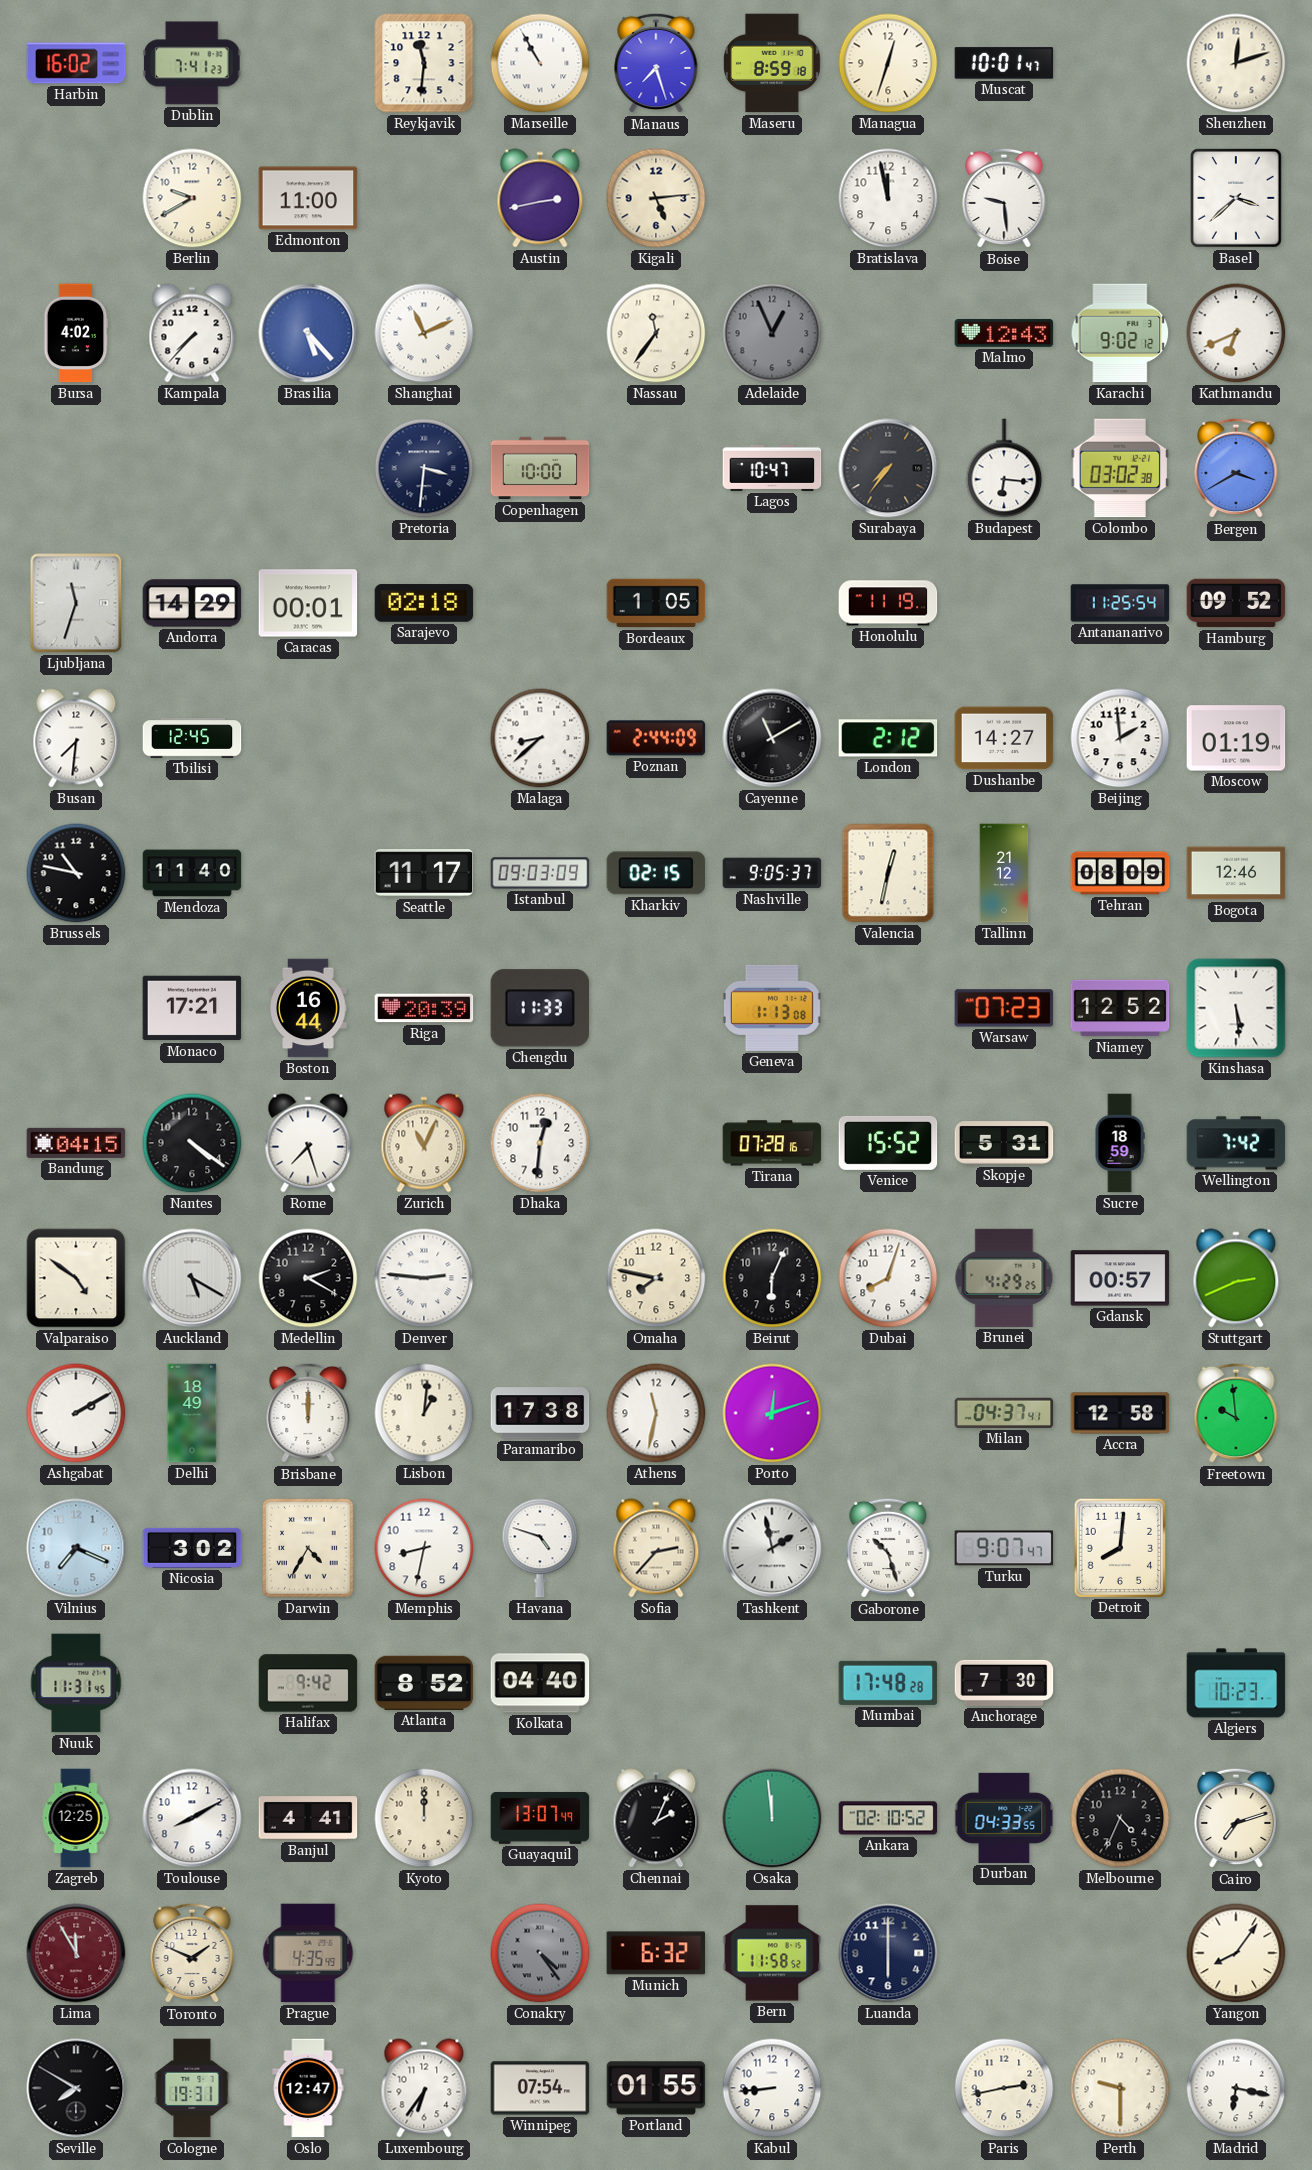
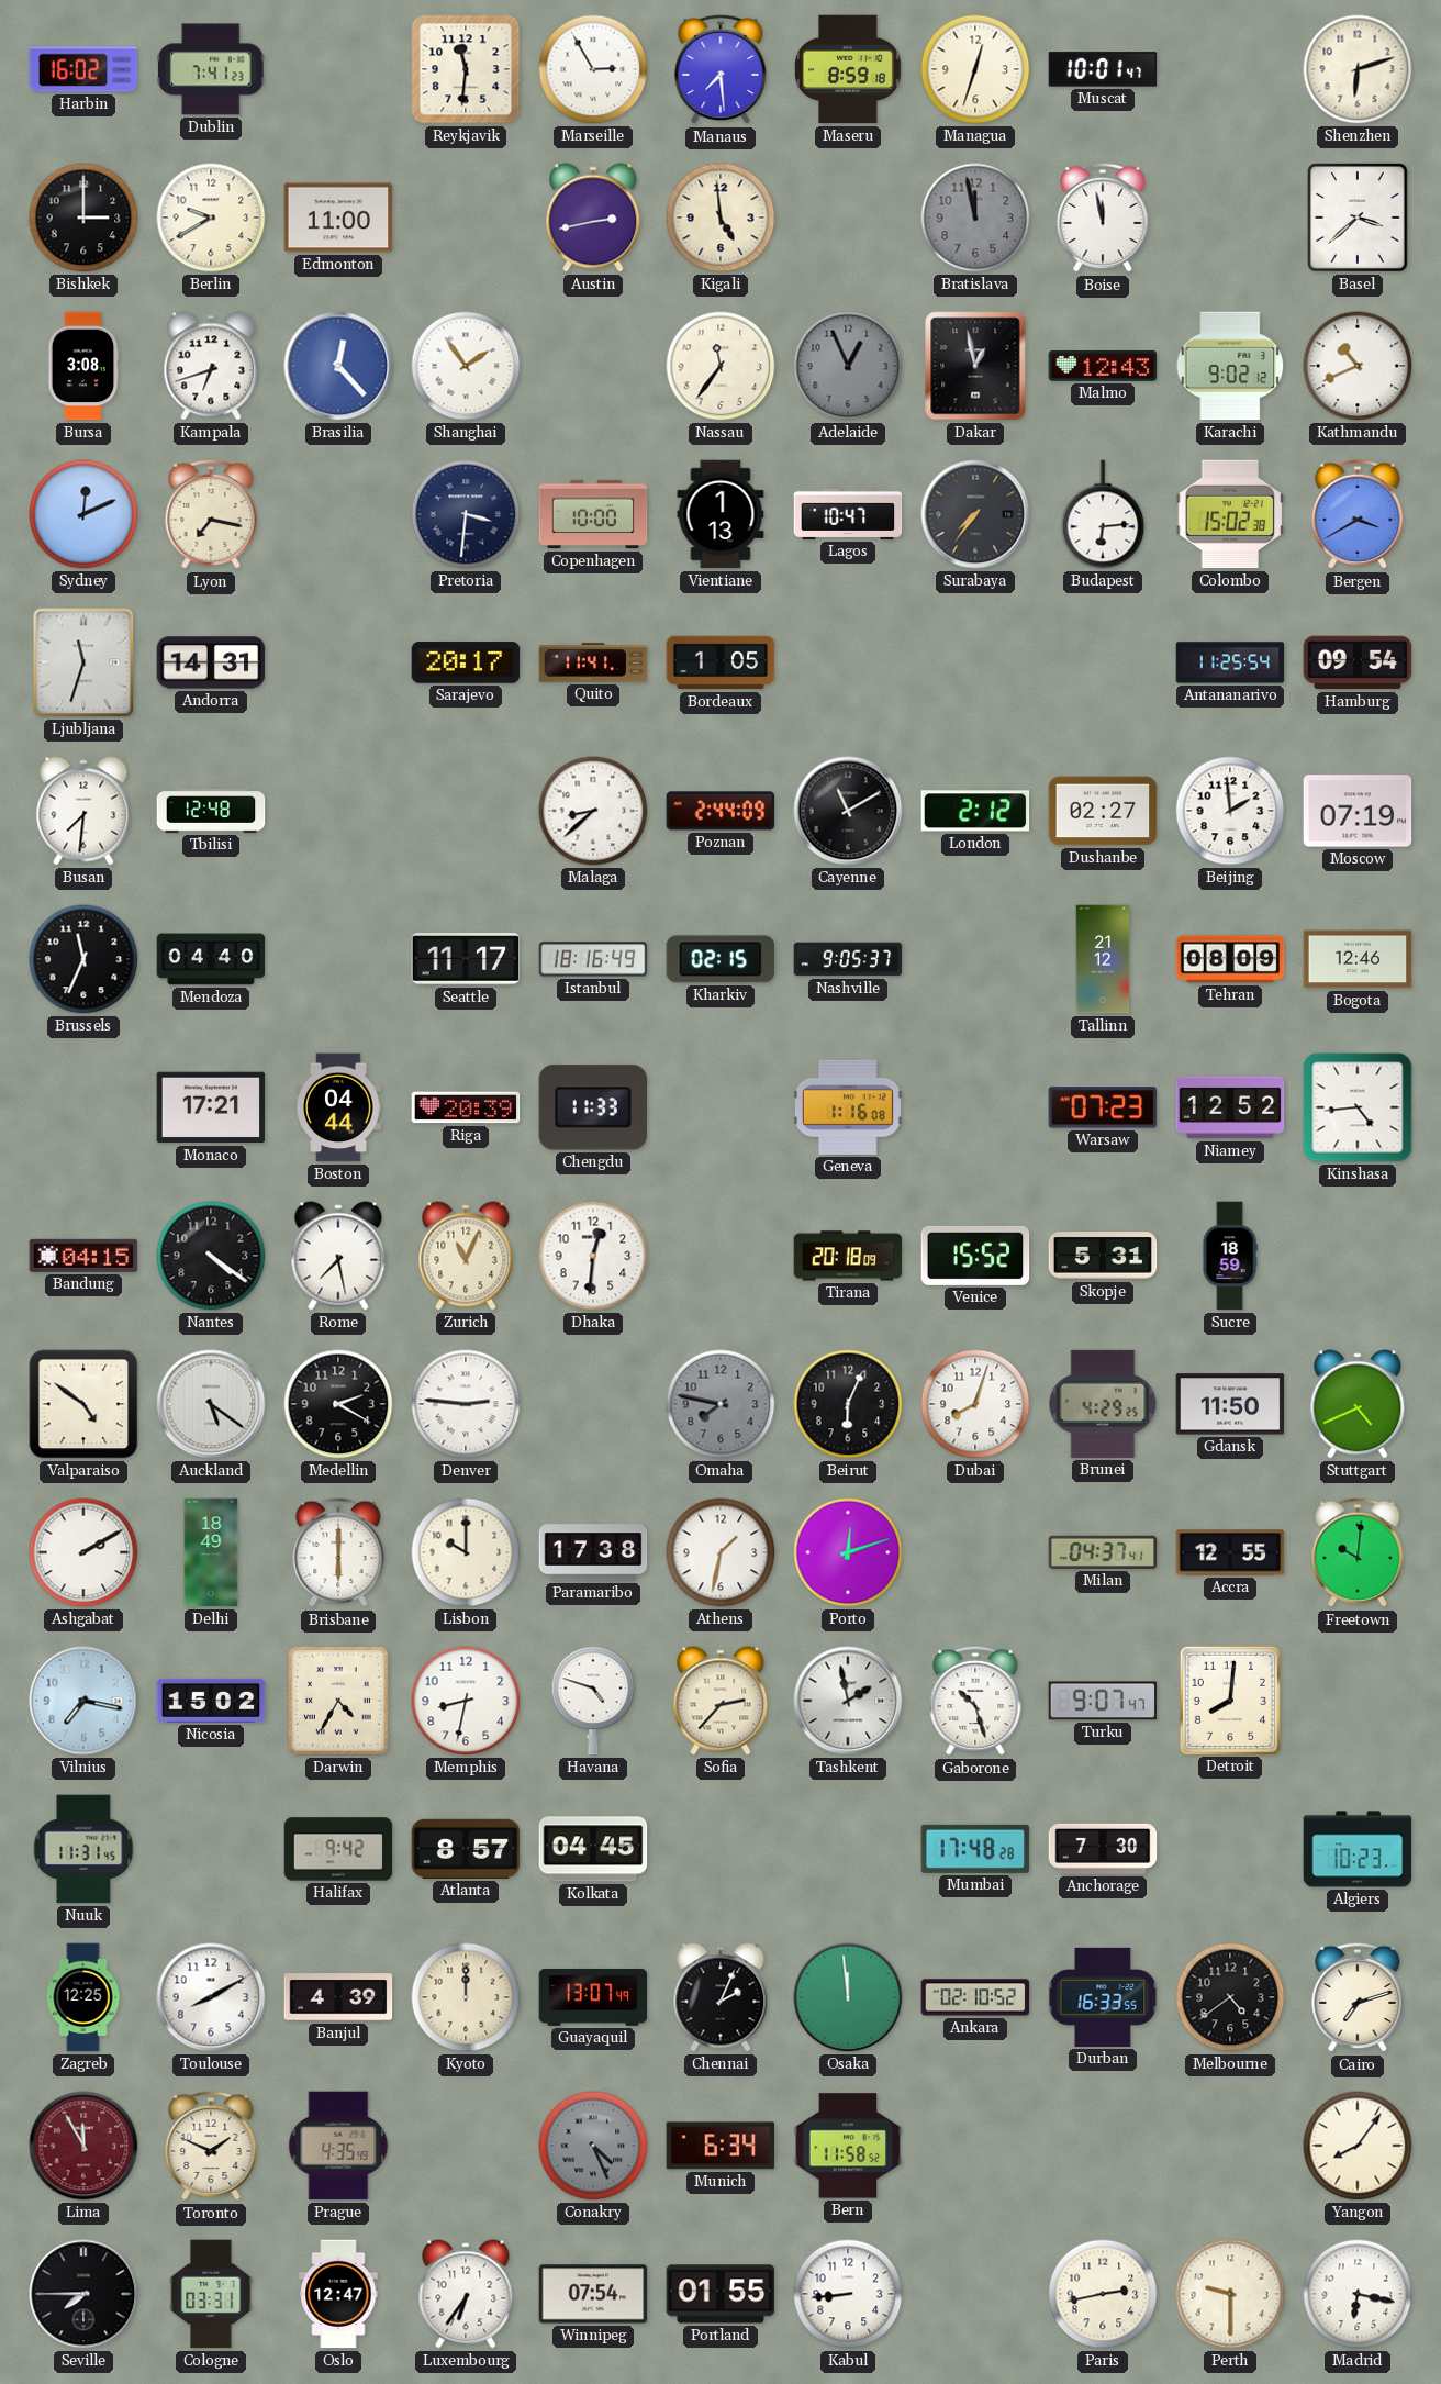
Marseille: 10:55 -> 2:55
Manaus: 7:27 -> 7:29
Shenzhen: 12:12 -> 6:12
Bishkek: none -> 3:00
Kigali: 5:14 -> 4:59
Bratislava dial: white -> grey
Boise: 9:29 -> 11:58
Bursa: 4:02 -> 3:08
Kampala: 7:37 -> 6:42
Brasilia: 5:23 -> 12:23
Shanghai: 11:11 -> 1:54
Dakar: none -> 12:58
Kathmandu: 6:41 -> 10:41
Sydney: none -> 12:11
Lyon: none -> 7:17
Vientiane: none -> 1:13
Budapest: 6:16 -> 6:14
Colombo: 03:02 -> 15:02
Andorra: 14:29 -> 14:31
Caracas: 00:01 -> none
Sarajevo: 02:18 -> 20:17
Quito: none -> 11:41
Honolulu: 11:19 -> none
Hamburg: 09:52 -> 09:54
Tbilisi: 12:45 -> 12:48
Dushanbe: 14:27 -> 02:27
Moscow: 01:19 -> 07:19
Brussels: 10:47 -> 11:34
Mendoza: 11:40 -> 04:40
Istanbul: 09:03 -> 18:16
Valencia: 12:32 -> none
Boston: 16:44 -> 04:44
Geneva: 1:13 -> 1:16
Kinshasa: 5:29 -> 4:44
Rome: 7:27 -> 7:28
Tirana: 07:28 -> 20:18
Wellington: 7:42 -> none
Auckland: 5:20 -> 5:21
Omaha dial: cream -> grey
Gdansk: 00:57 -> 11:50
Stuttgart: 2:41 -> 4:41
Brisbane: 12:00 -> 6:00
Lisbon: 1:01 -> 10:00
Athens: 11:32 -> 1:32
Accra: 12:58 -> 12:55
Freetown: 9:59 -> 10:01
Vilnius: 7:19 -> 7:17
Nicosia: 3:02 -> 15:02
Atlanta: 8:52 -> 8:57
Kolkata: 04:40 -> 04:45
Banjul: 4:41 -> 4:39
Durban: 04:33 -> 16:33
Melbourne: 4:34 -> 4:39
Conakry: 4:24 -> 4:26
Munich: 6:32 -> 6:34
Luanda: 6:00 -> none
Seville: 7:50 -> 7:45
Cologne: 19:31 -> 03:31
